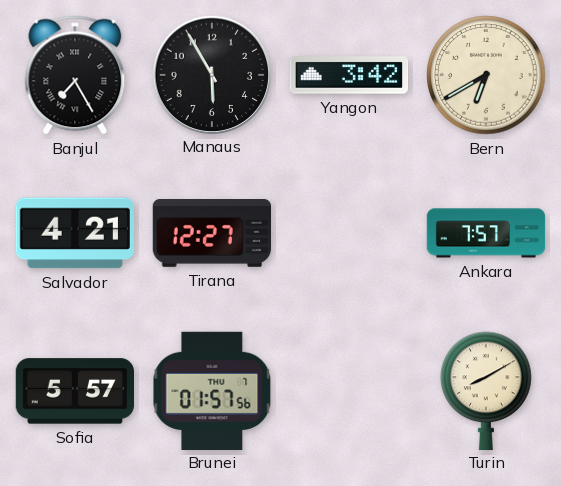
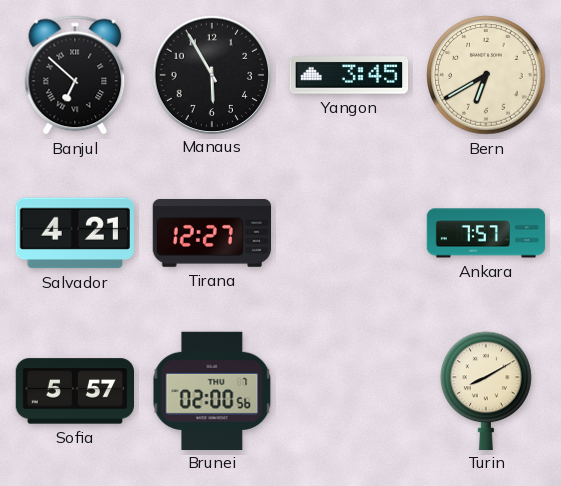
Banjul: 7:25 -> 6:52
Yangon: 3:42 -> 3:45
Brunei: 01:57 -> 02:00
